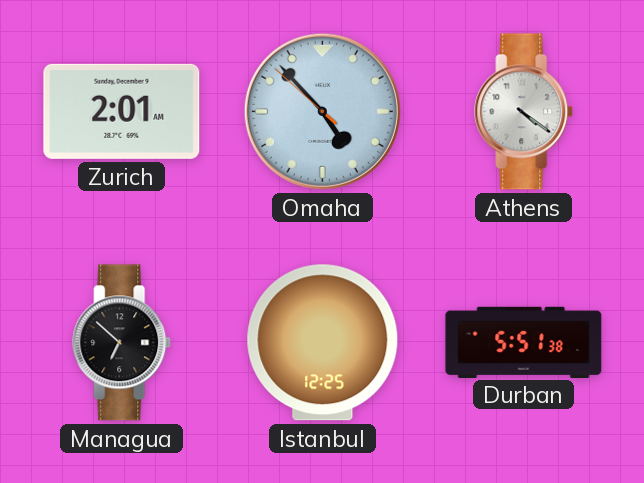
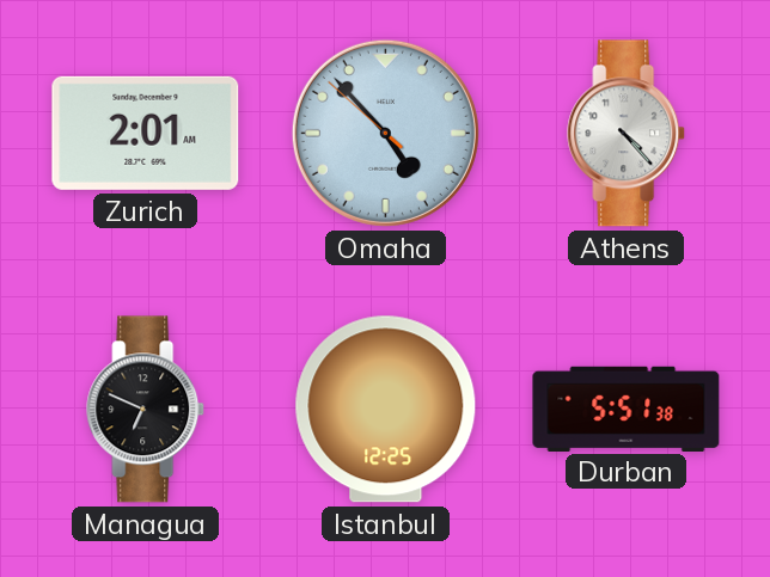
Athens: 4:21 -> 4:23
Managua: 6:52 -> 6:49
